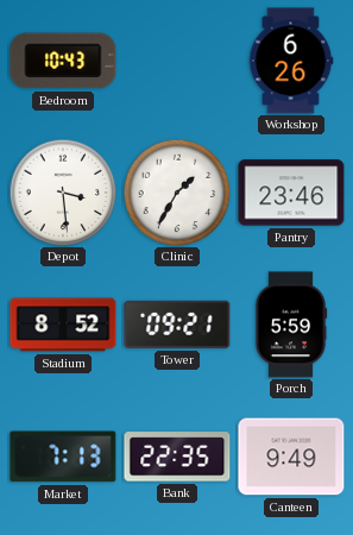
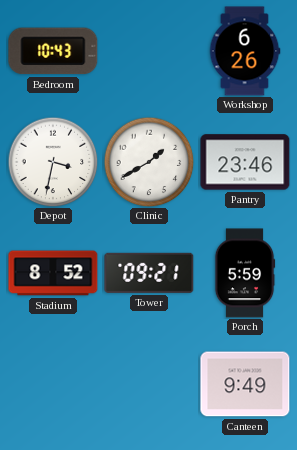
Depot: 3:29 -> 3:32
Clinic: 1:35 -> 1:40
Market: 7:13 -> none
Bank: 22:35 -> none
